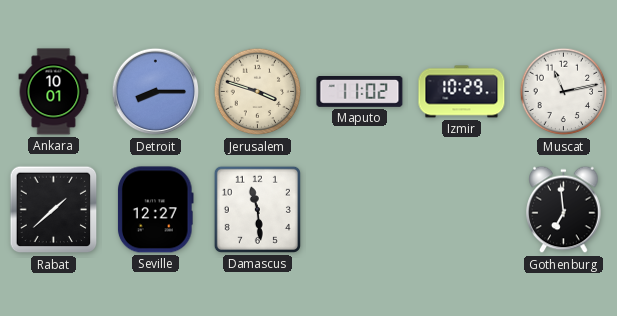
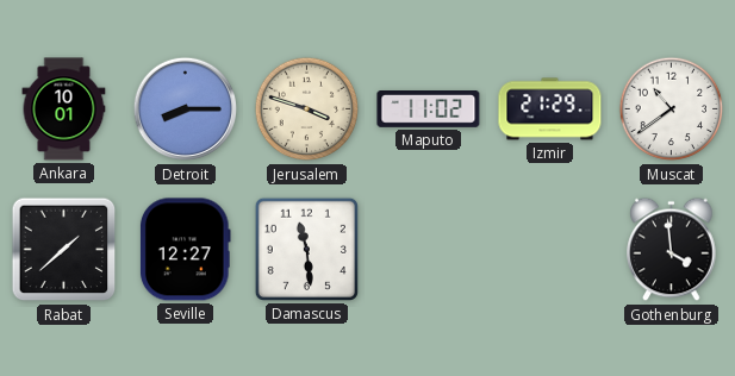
Izmir: 10:29 -> 21:29
Muscat: 11:13 -> 10:39
Gothenburg: 6:59 -> 3:59
